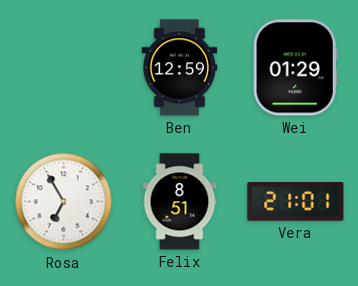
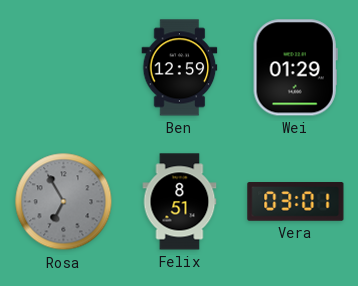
Rosa dial: white -> grey
Vera: 21:01 -> 03:01
